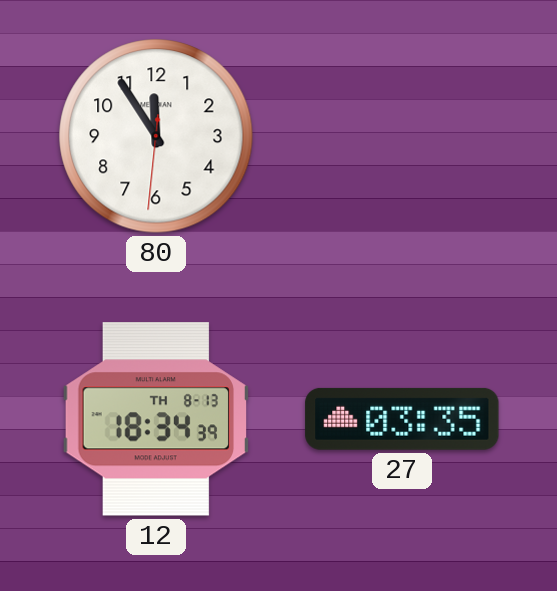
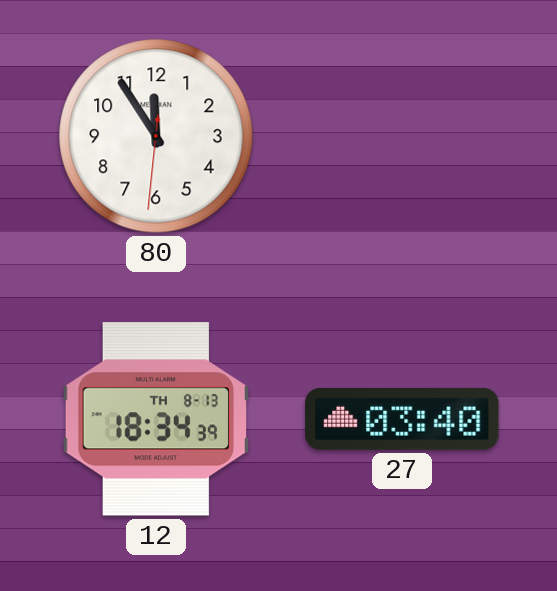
27: 03:35 -> 03:40
